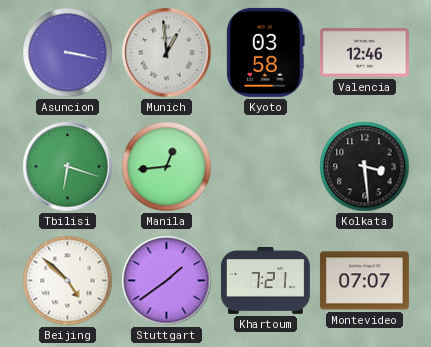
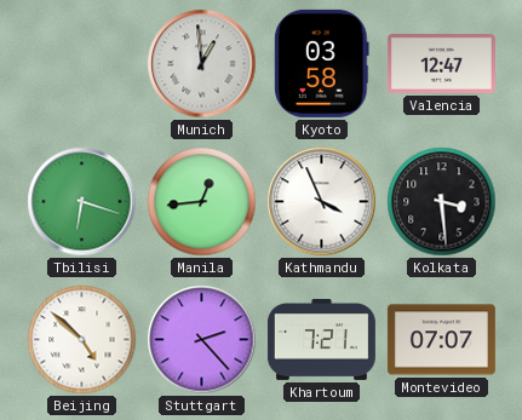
Asuncion: 3:17 -> none
Valencia: 12:46 -> 12:47
Kathmandu: none -> 3:56
Stuttgart: 1:39 -> 2:23
